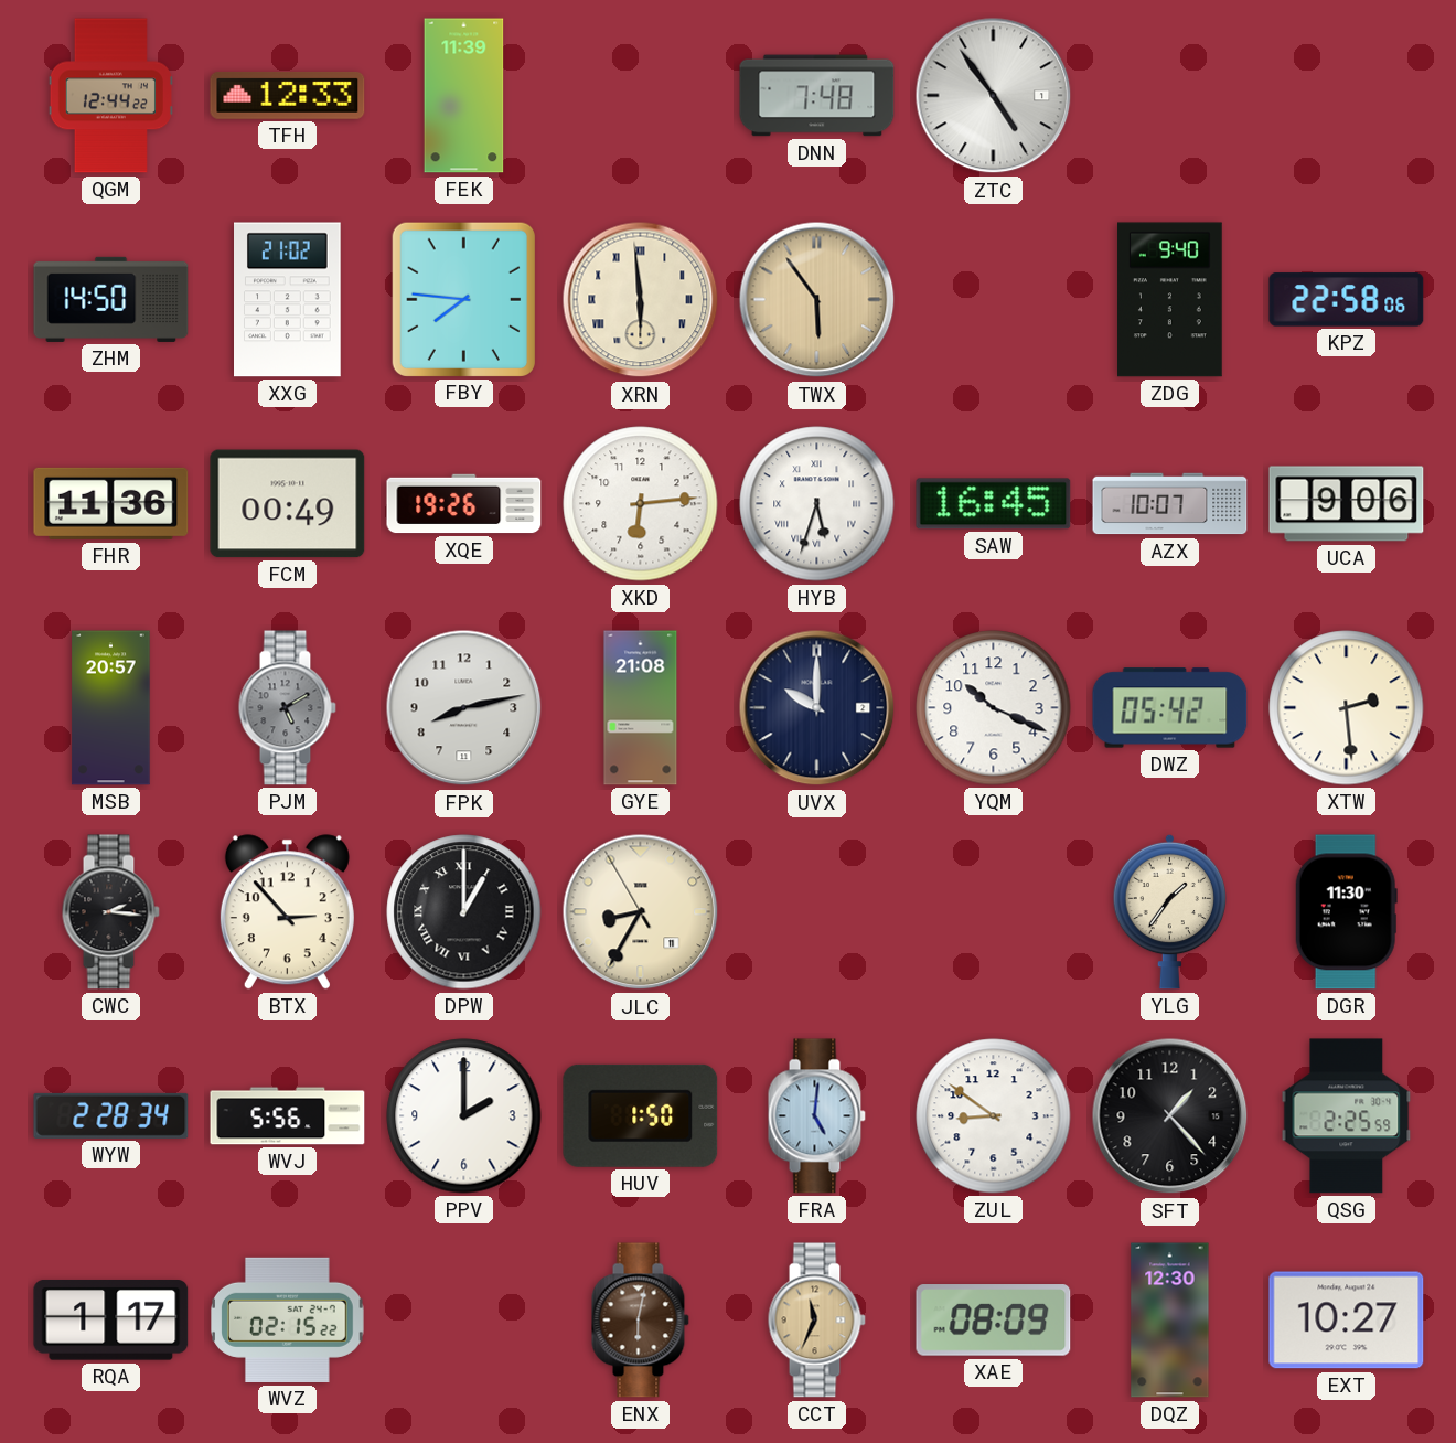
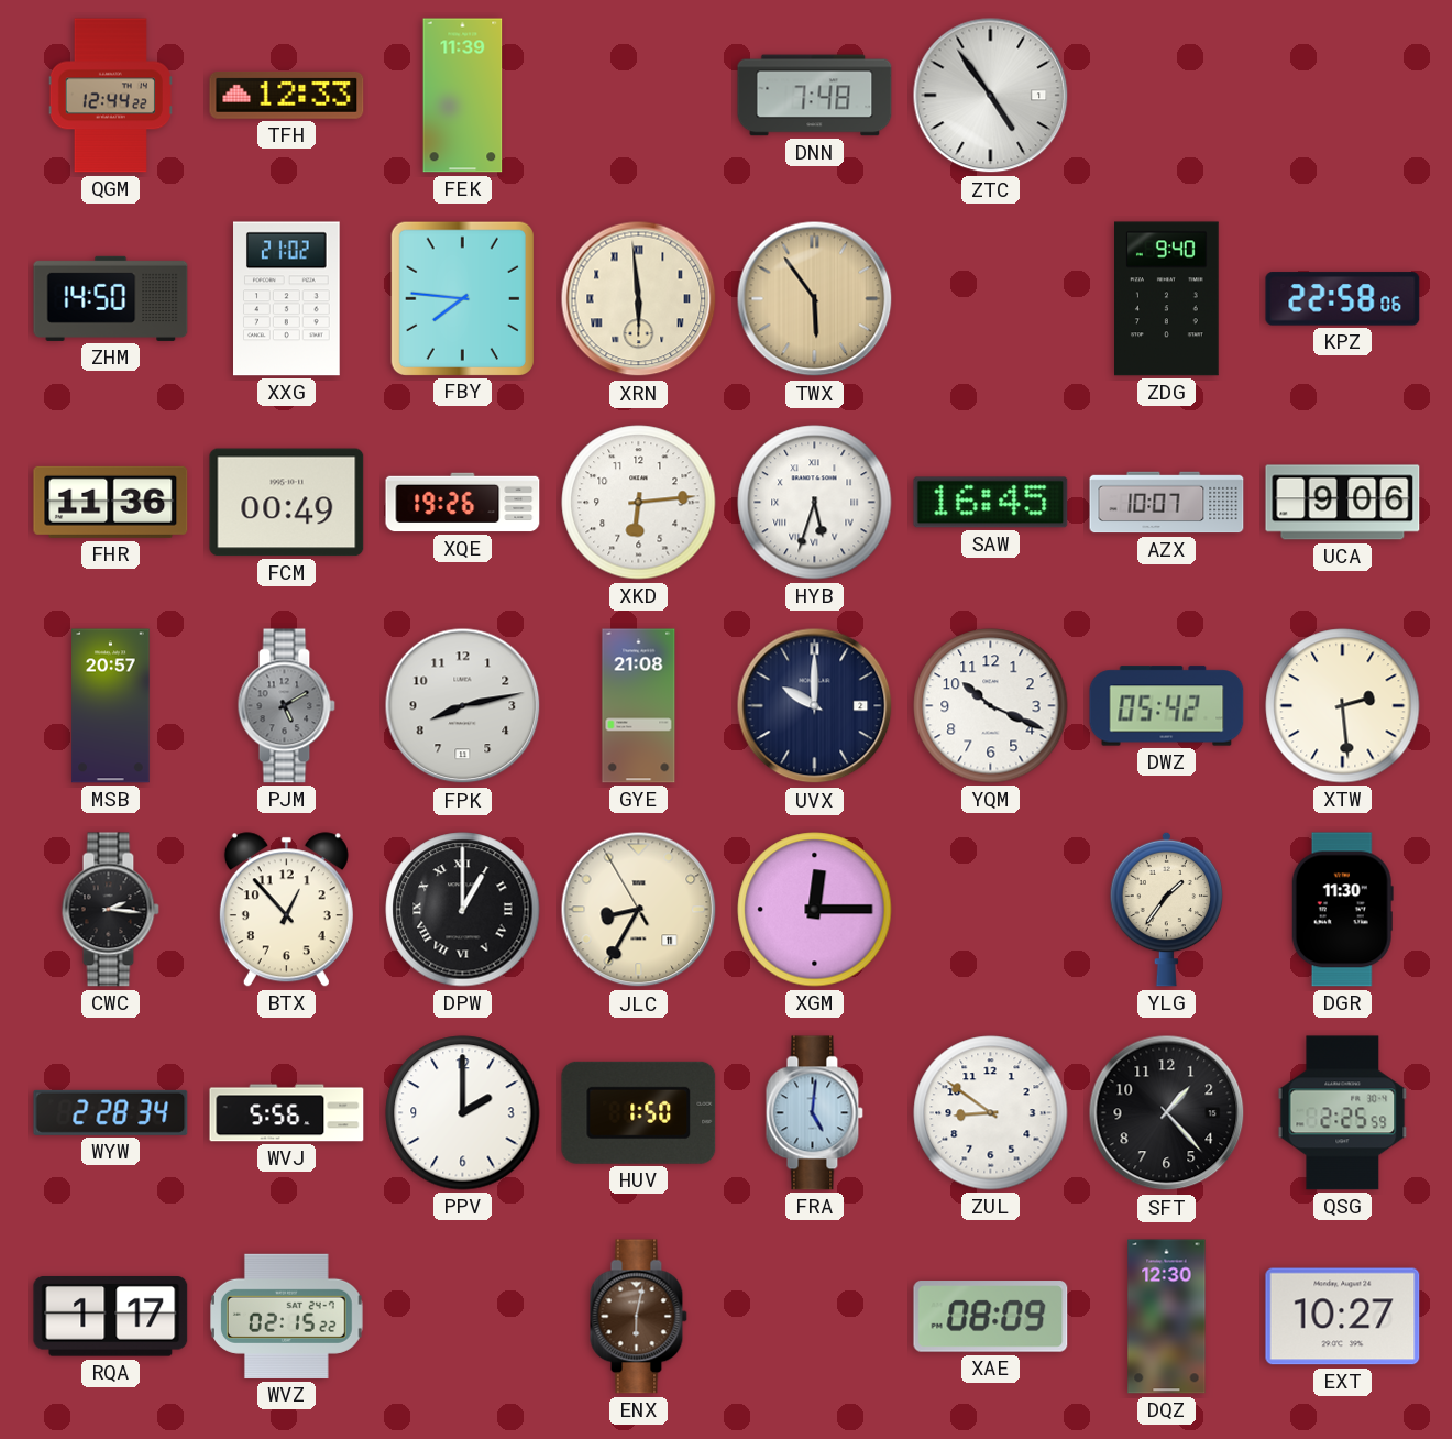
BTX: 2:53 -> 12:53
XGM: none -> 12:15
CCT: 11:34 -> none
